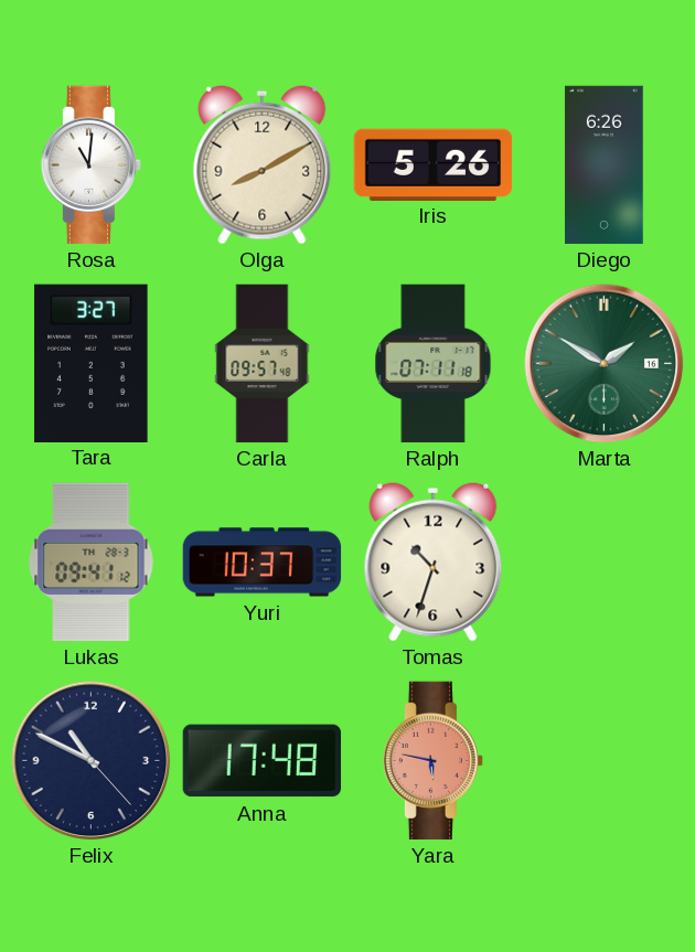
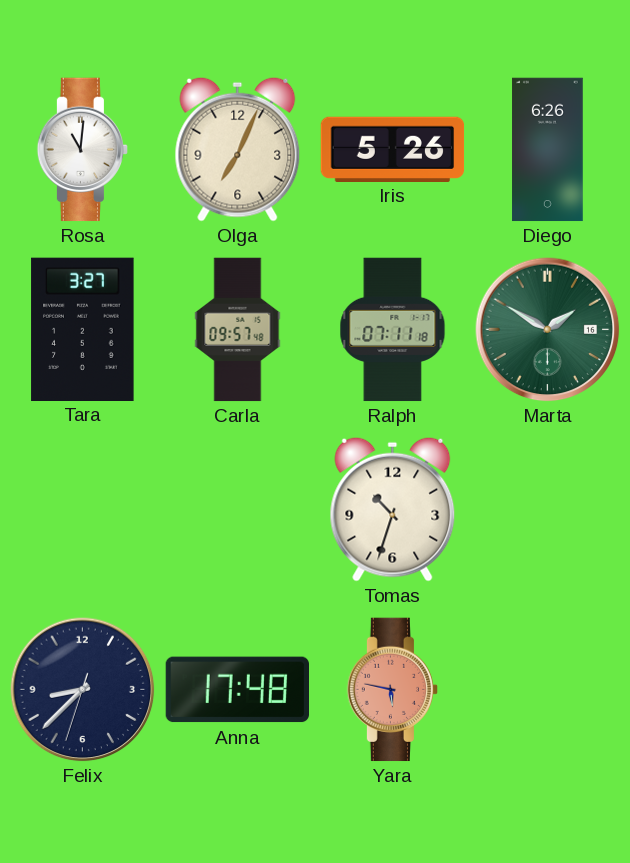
Olga: 8:10 -> 7:04
Lukas: 09:41 -> none
Yuri: 10:37 -> none
Felix: 10:49 -> 8:37
